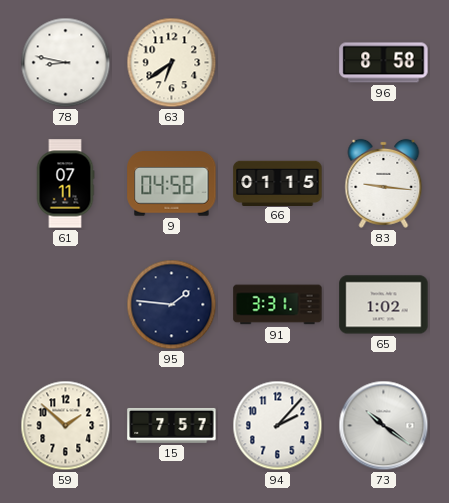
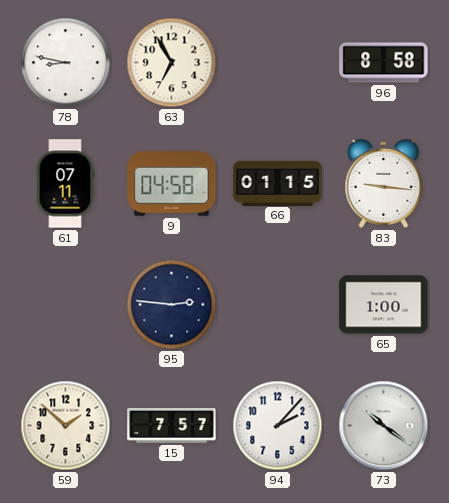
63: 6:39 -> 6:55
95: 1:46 -> 2:46
91: 3:31 -> none
65: 1:02 -> 1:00
